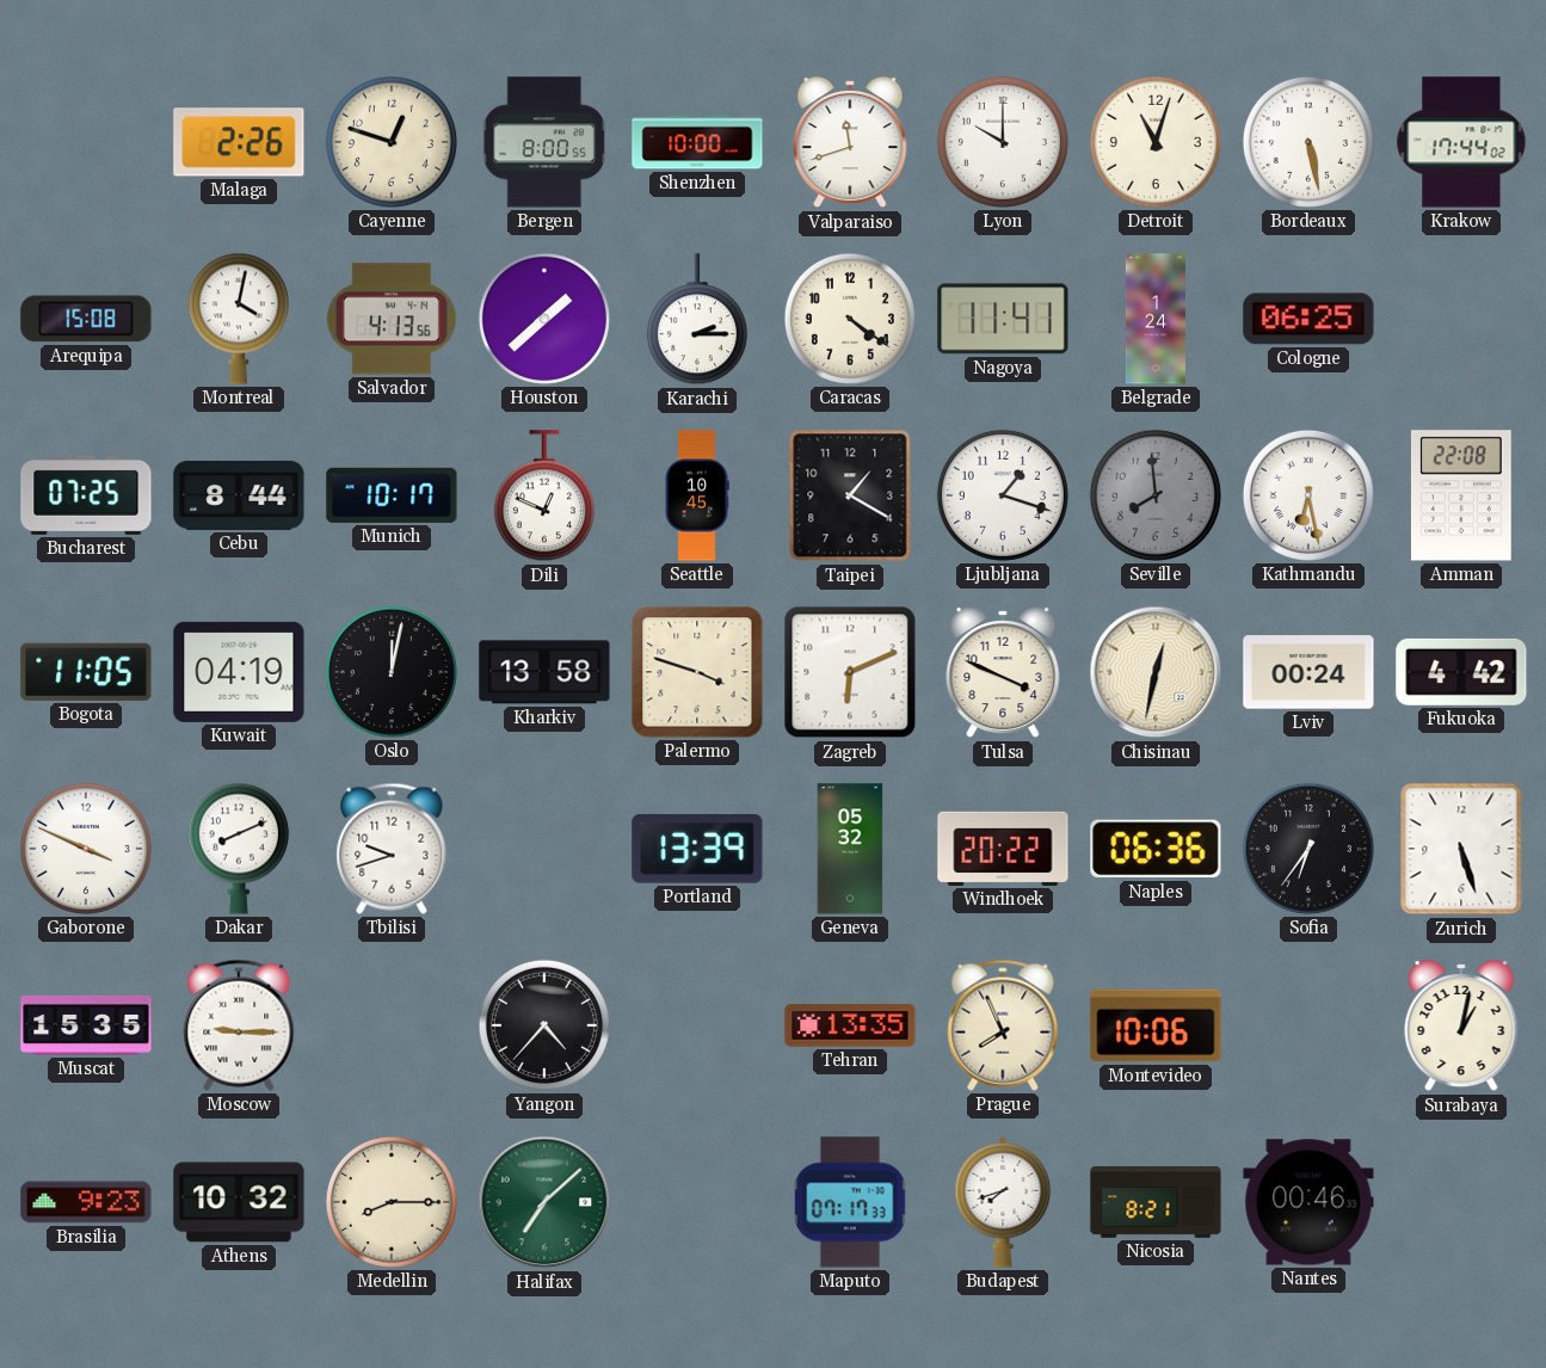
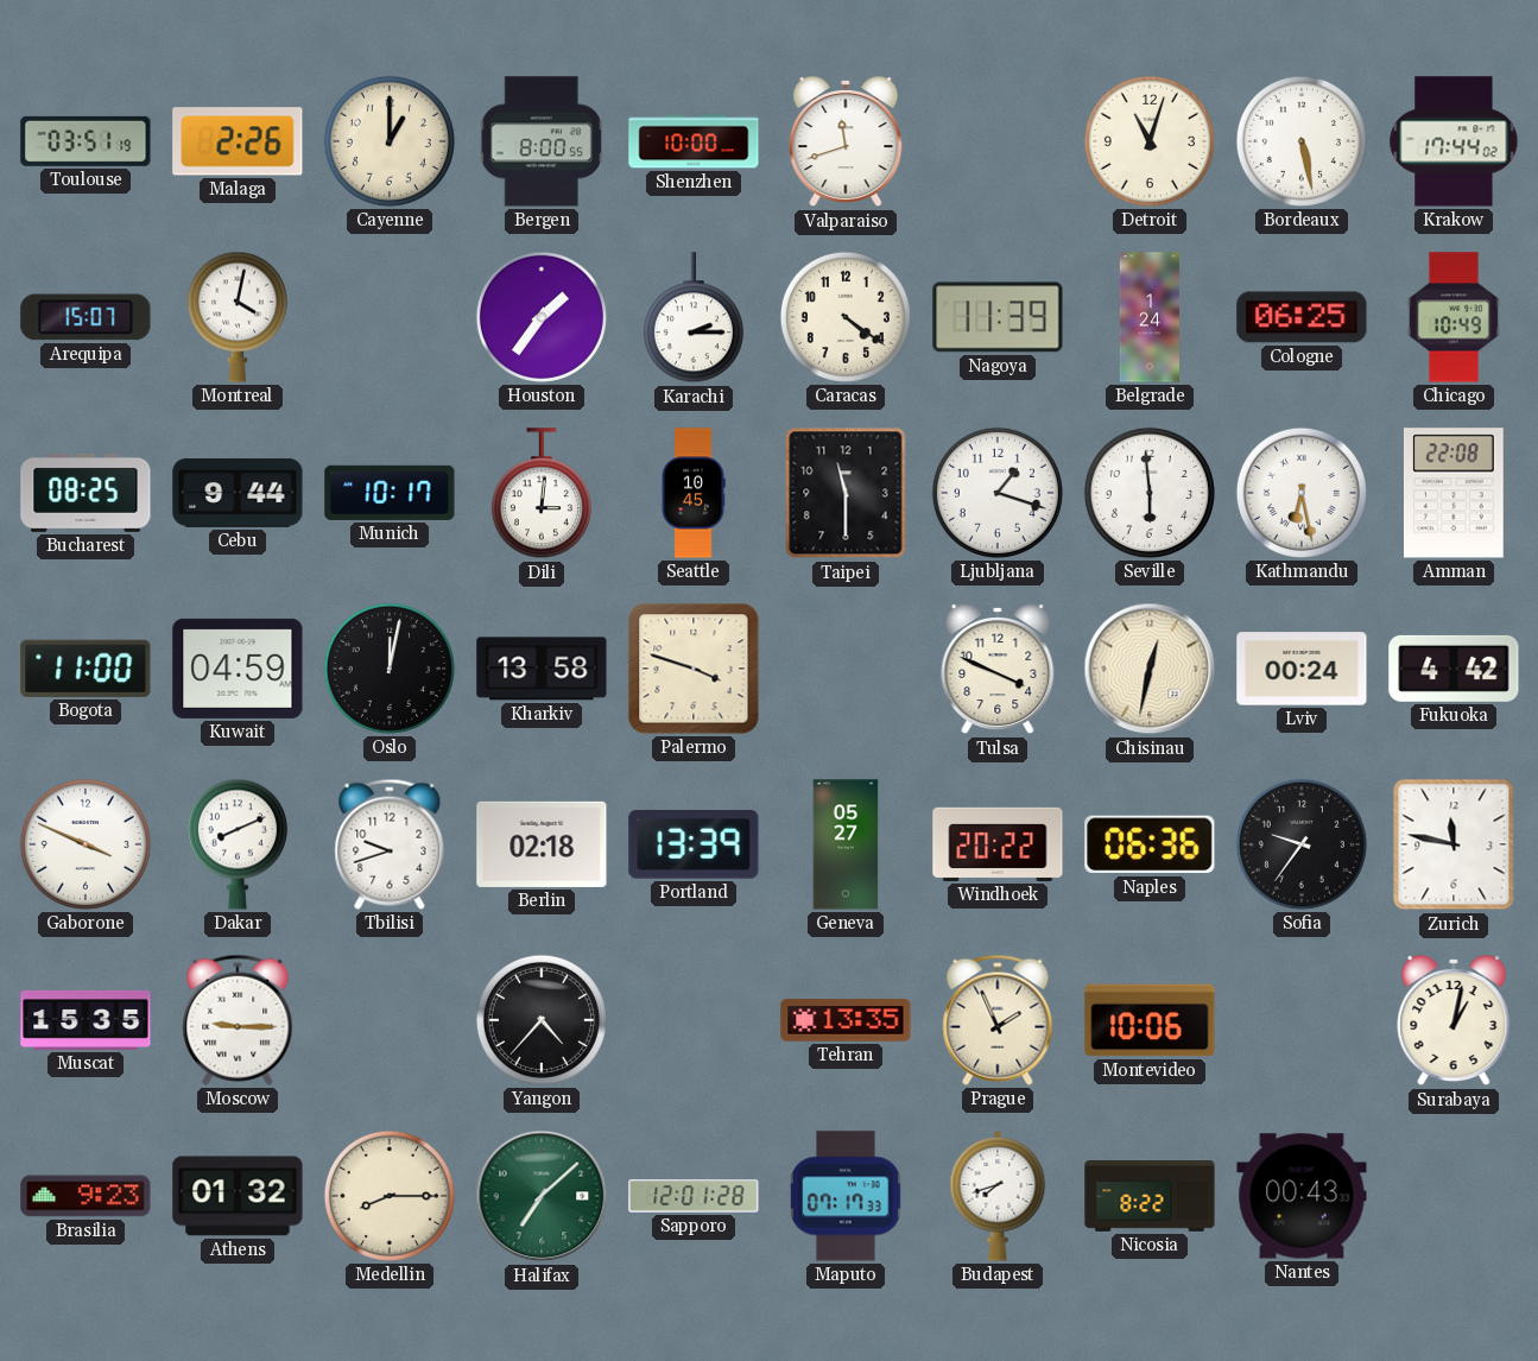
Toulouse: none -> 03:51
Cayenne: 12:48 -> 1:00
Lyon: 10:00 -> none
Arequipa: 15:08 -> 15:07
Salvador: 4:13 -> none
Houston: 1:38 -> 1:36
Nagoya: 11:41 -> 11:39
Chicago: none -> 10:49
Bucharest: 07:25 -> 08:25
Cebu: 8:44 -> 9:44
Dili: 12:49 -> 3:01
Taipei: 1:20 -> 11:30
Seville: 7:59 -> 5:59
Seville dial: grey -> white
Bogota: 11:05 -> 11:00
Kuwait: 04:19 -> 04:59
Zagreb: 6:11 -> none
Berlin: none -> 02:18
Geneva: 05:32 -> 05:27
Sofia: 6:36 -> 9:36
Zurich: 5:27 -> 11:47
Prague: 7:56 -> 1:56
Athens: 10:32 -> 01:32
Sapporo: none -> 12:01
Nicosia: 8:21 -> 8:22
Nantes: 00:46 -> 00:43
